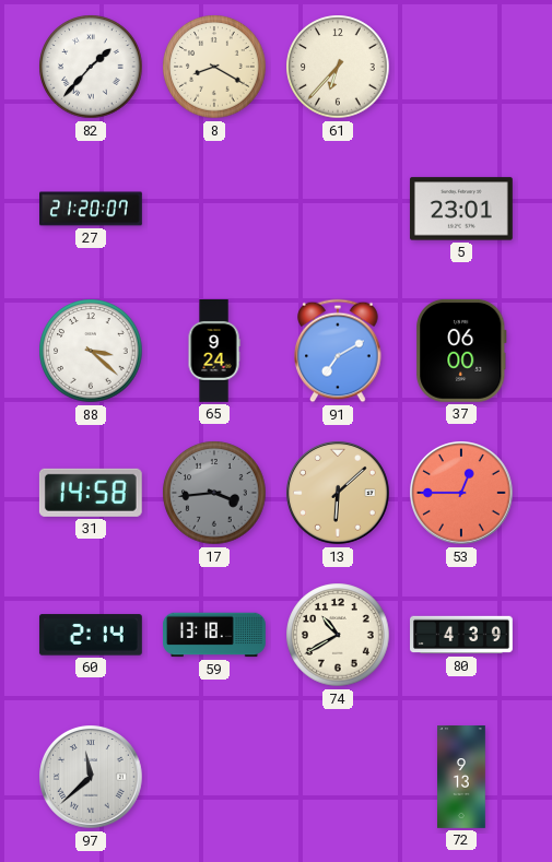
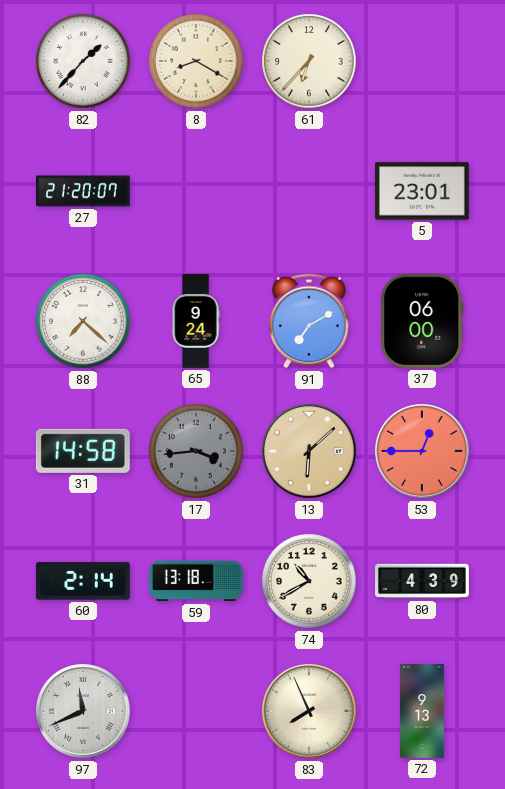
88: 3:22 -> 7:22
97: 11:38 -> 11:41
83: none -> 7:56
